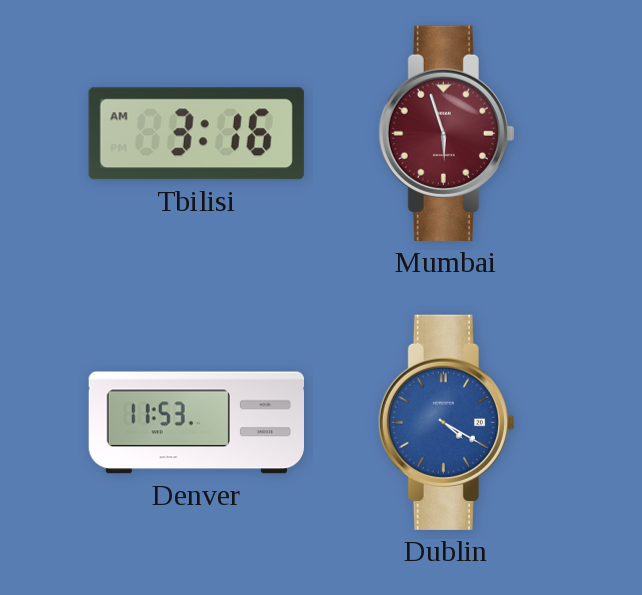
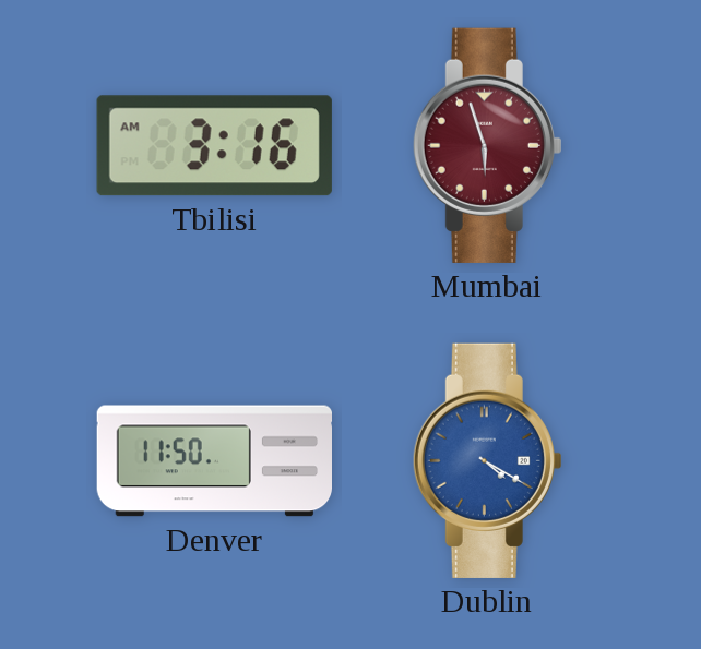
Denver: 11:53 -> 11:50
